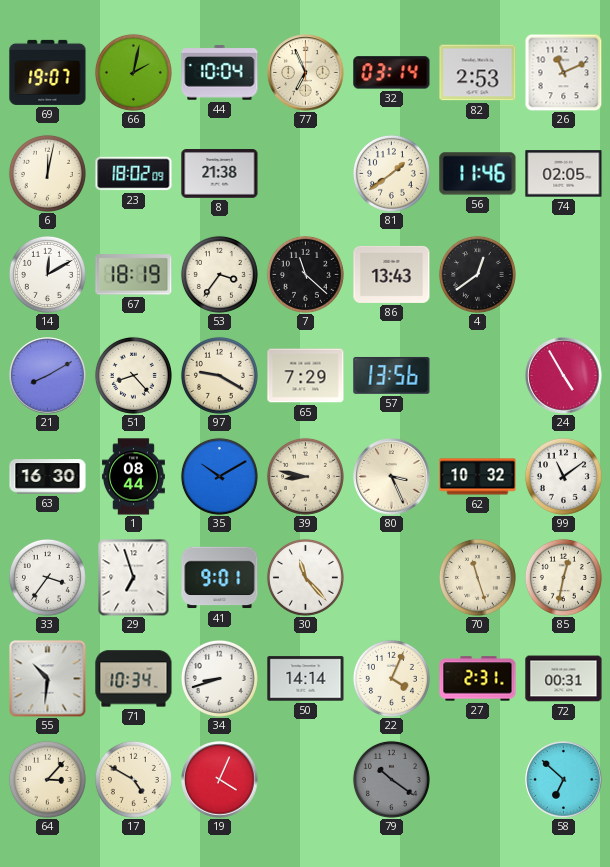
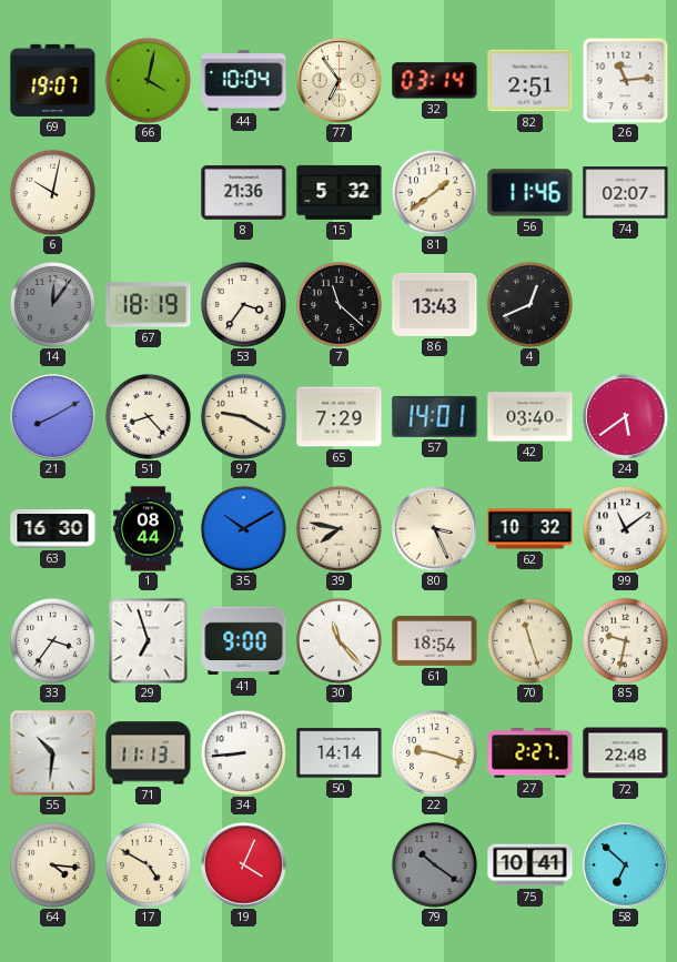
66: 2:02 -> 4:02
77: 6:56 -> 6:54
82: 2:53 -> 2:51
26: 11:11 -> 11:14
6: 12:02 -> 10:02
23: 18:02 -> none
8: 21:38 -> 21:36
15: none -> 5:32
74: 02:05 -> 02:07
14: 12:10 -> 12:06
14 dial: white -> grey
4: 12:39 -> 12:41
57: 13:56 -> 14:01
42: none -> 03:40
24: 4:55 -> 5:39
39: 8:47 -> 7:47
41: 9:01 -> 9:00
61: none -> 18:54
85: 12:32 -> 9:32
71: 10:34 -> 11:13
34: 8:42 -> 8:44
22: 4:04 -> 9:18
27: 2:31 -> 2:27
72: 00:31 -> 22:48
64: 3:07 -> 4:16
75: none -> 10:41
